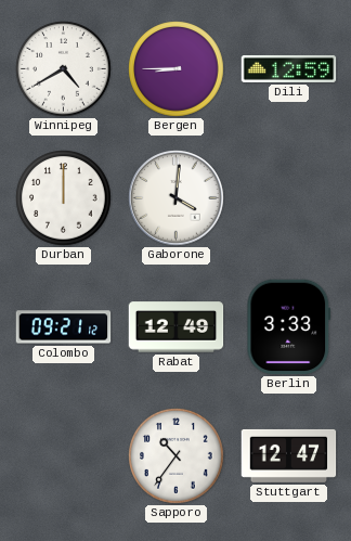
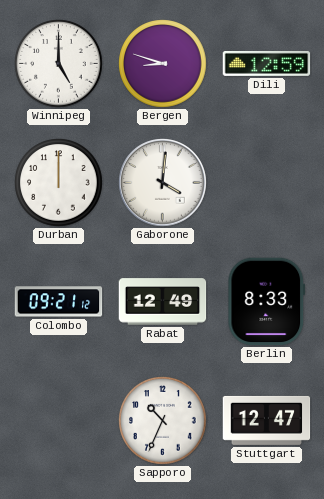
Winnipeg: 4:40 -> 5:00
Bergen: 8:45 -> 8:48
Berlin: 3:33 -> 8:33
Sapporo: 10:36 -> 10:34
